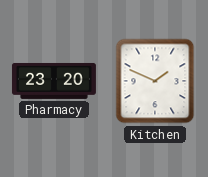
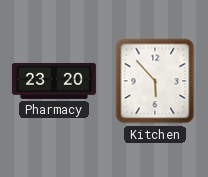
Kitchen: 1:49 -> 5:53
